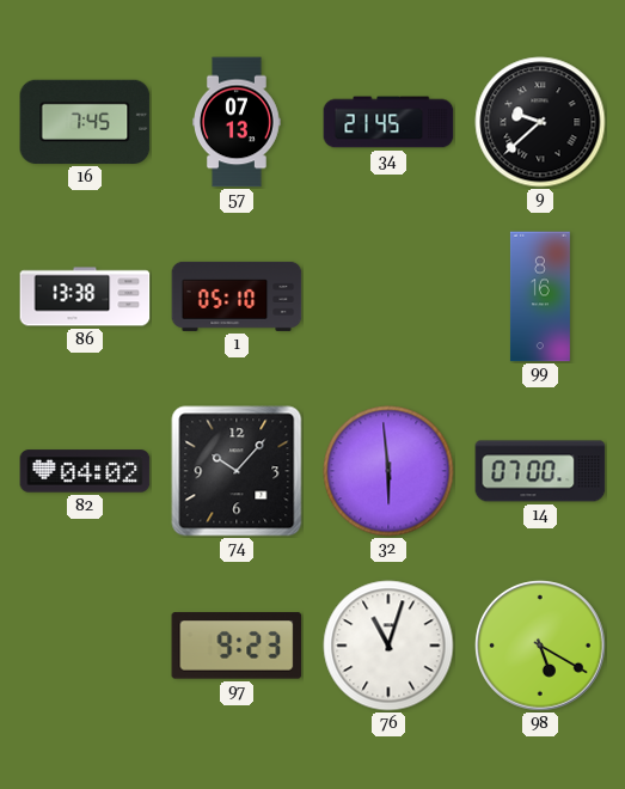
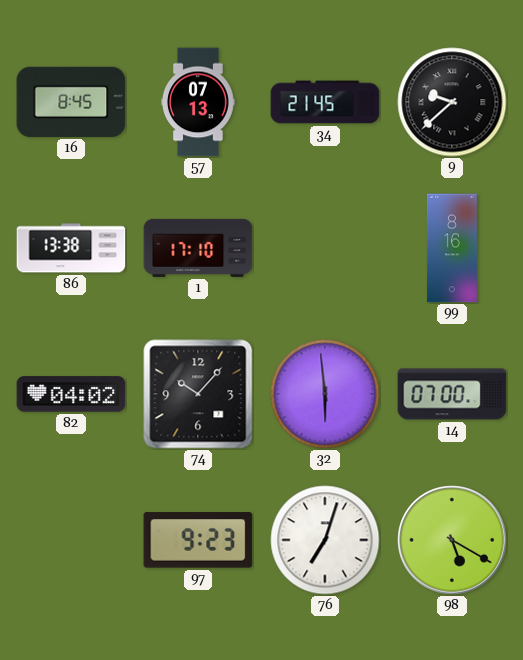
16: 7:45 -> 8:45
1: 05:10 -> 17:10
76: 11:03 -> 7:03
